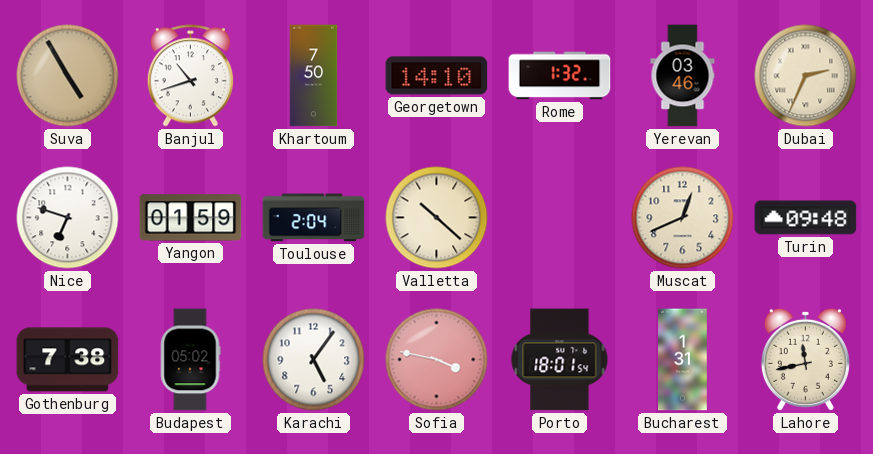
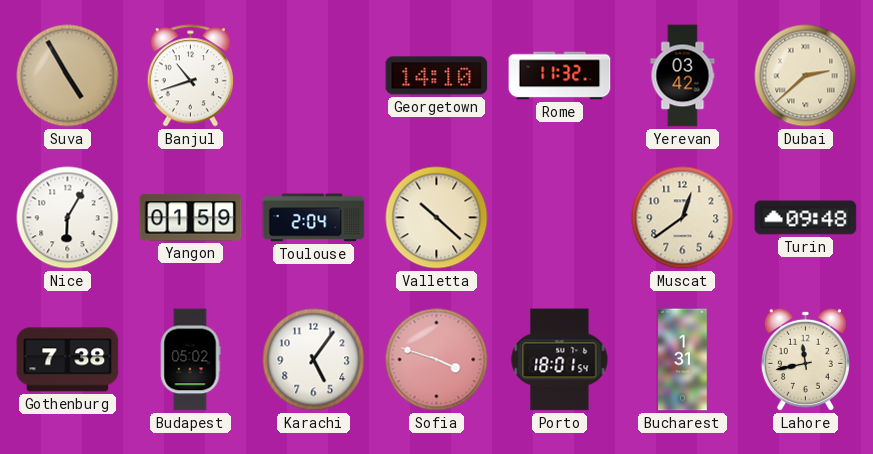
Khartoum: 7:50 -> none
Rome: 1:32 -> 11:32
Yerevan: 03:46 -> 03:42
Dubai: 2:34 -> 2:38
Nice: 6:48 -> 6:05
Muscat: 12:41 -> 12:39
Sofia: 3:47 -> 3:48
